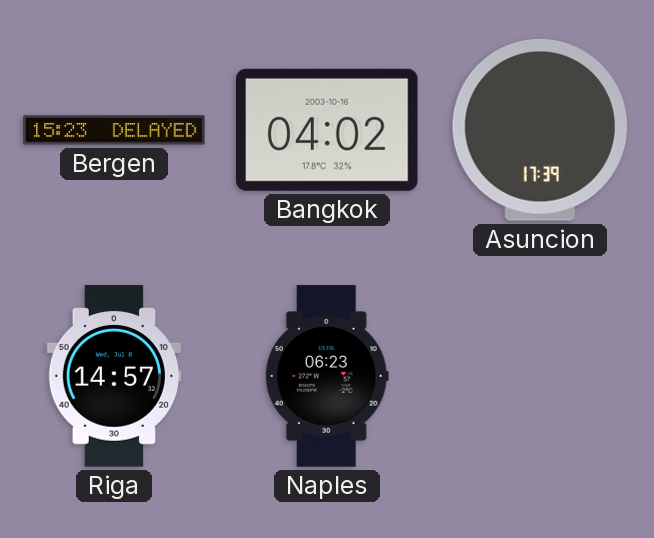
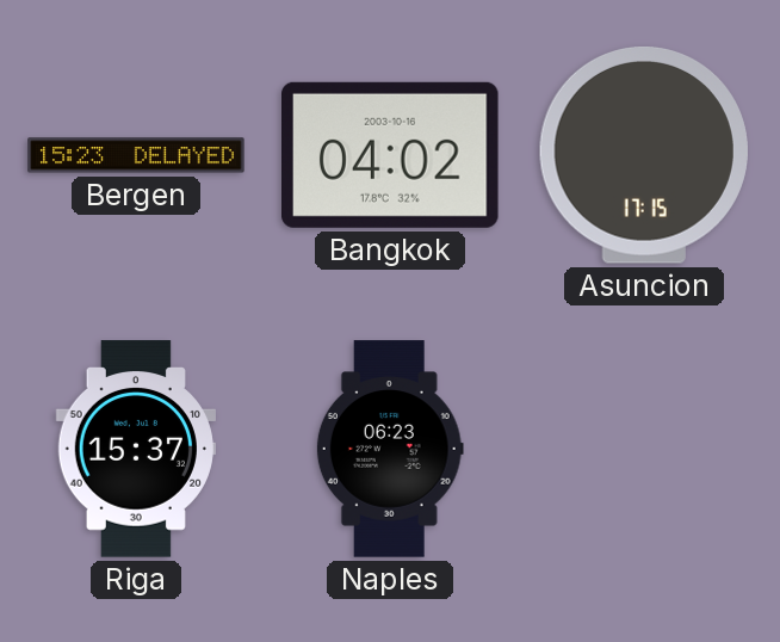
Asuncion: 17:39 -> 17:15
Riga: 14:57 -> 15:37
